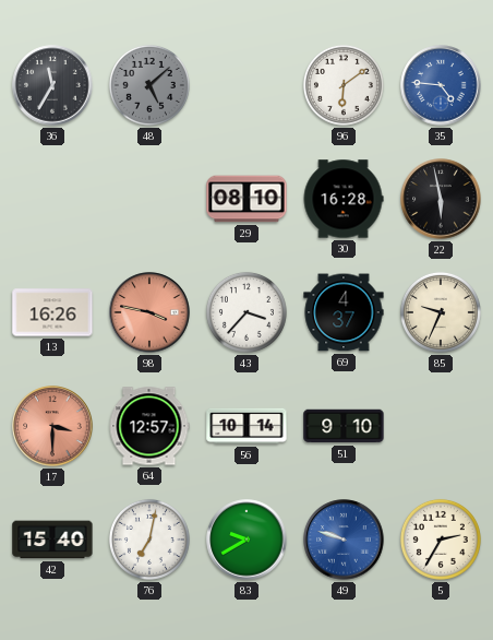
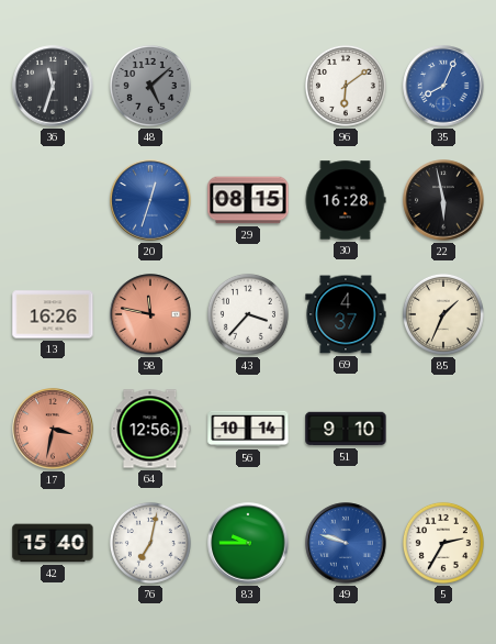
36: 11:35 -> 11:33
35: 4:46 -> 8:04
20: none -> 12:33
29: 08:10 -> 08:15
98: 3:47 -> 11:47
85: 9:34 -> 1:34
17: 3:30 -> 3:32
64: 12:57 -> 12:56
83: 9:40 -> 9:45
